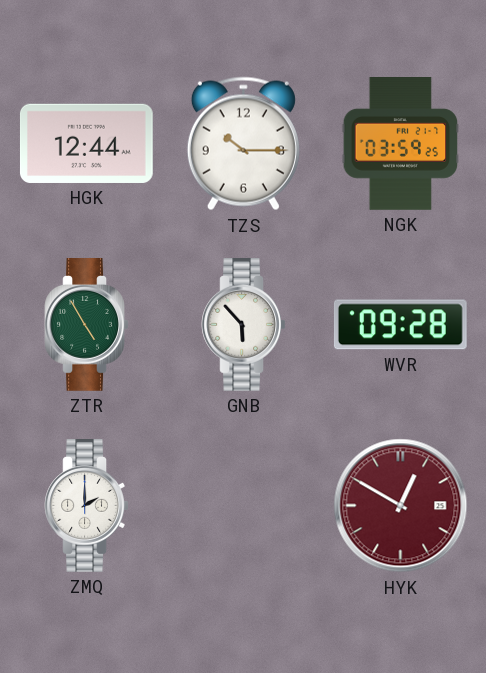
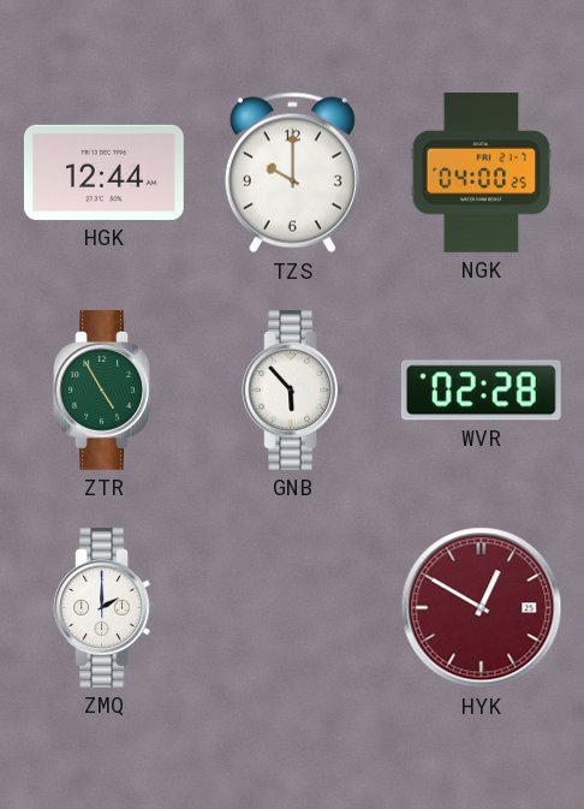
TZS: 10:15 -> 10:00
NGK: 03:59 -> 04:00
WVR: 09:28 -> 02:28
